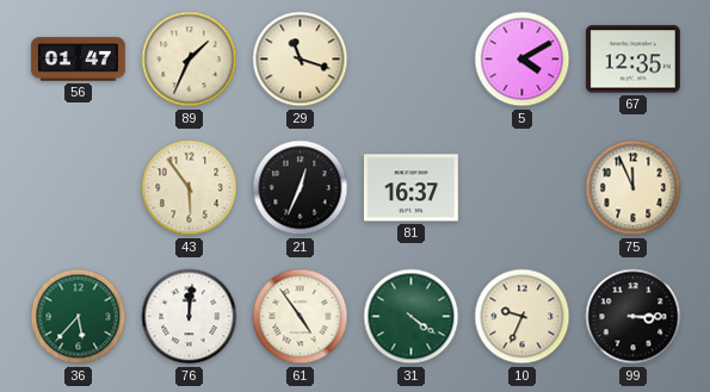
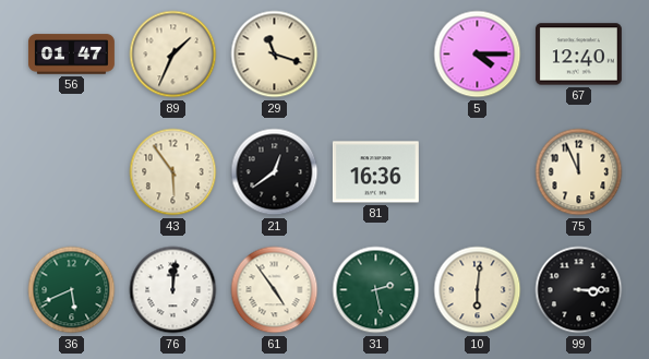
5: 4:10 -> 4:15
67: 12:35 -> 12:40
21: 12:34 -> 12:39
81: 16:37 -> 16:36
36: 5:37 -> 5:41
31: 4:21 -> 2:28
10: 9:34 -> 6:01
